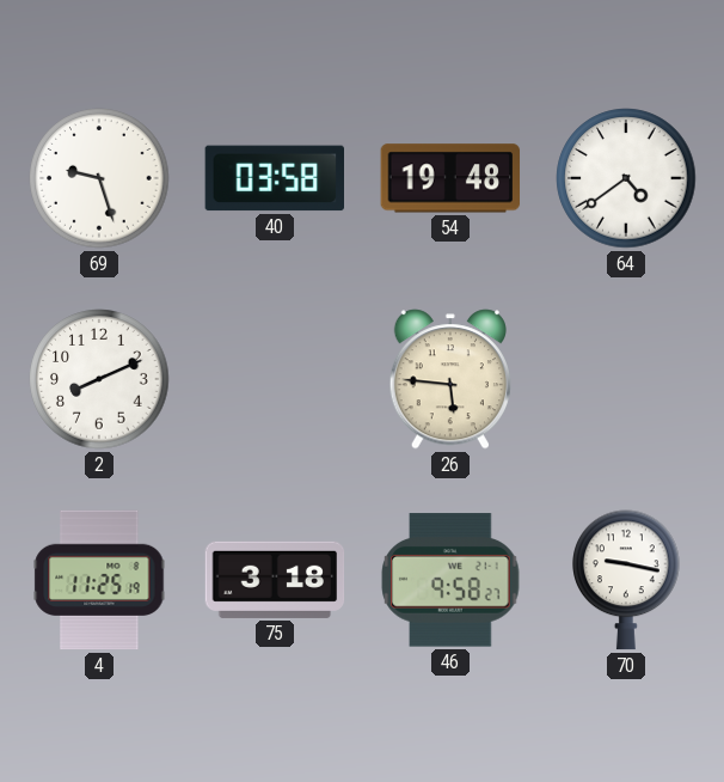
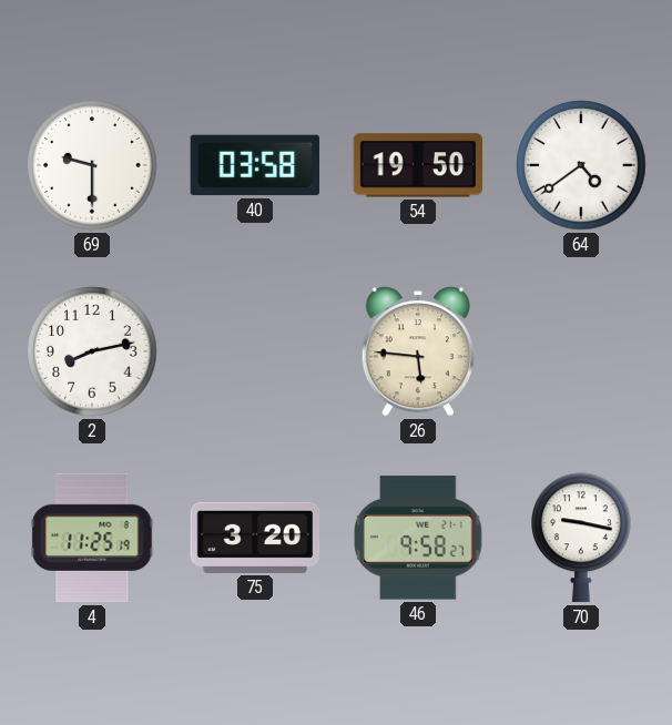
69: 9:27 -> 9:30
54: 19:48 -> 19:50
2: 8:11 -> 8:13
75: 3:18 -> 3:20
